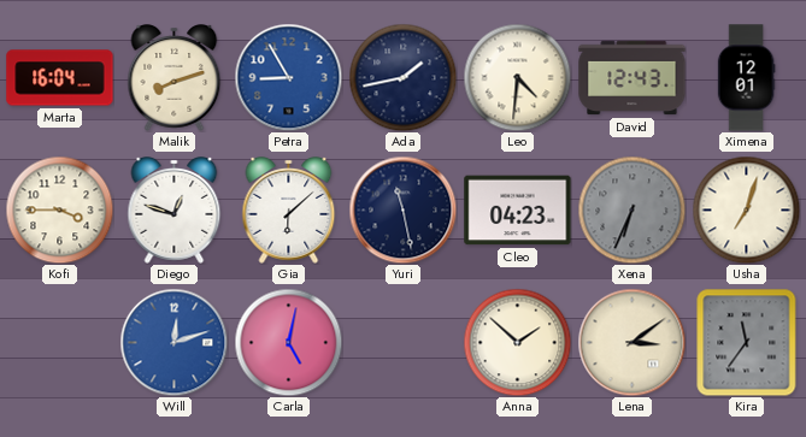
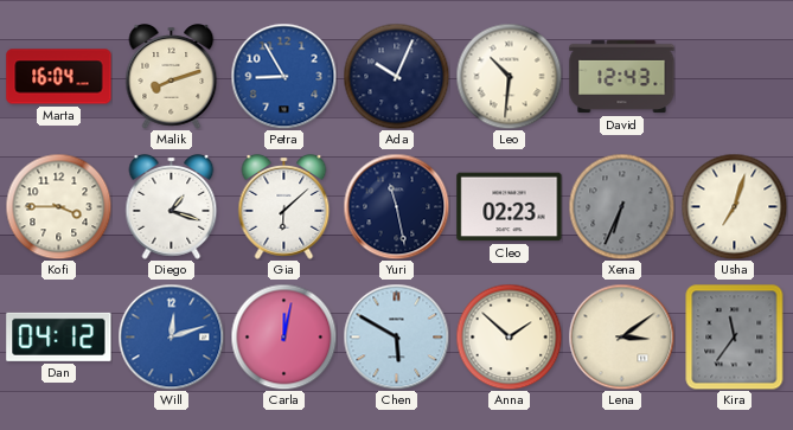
Ada: 1:43 -> 10:04
Leo: 4:31 -> 10:31
Ximena: 12:01 -> none
Diego: 12:48 -> 1:18
Cleo: 04:23 -> 02:23
Dan: none -> 04:12
Carla: 5:02 -> 12:02
Chen: none -> 5:50
